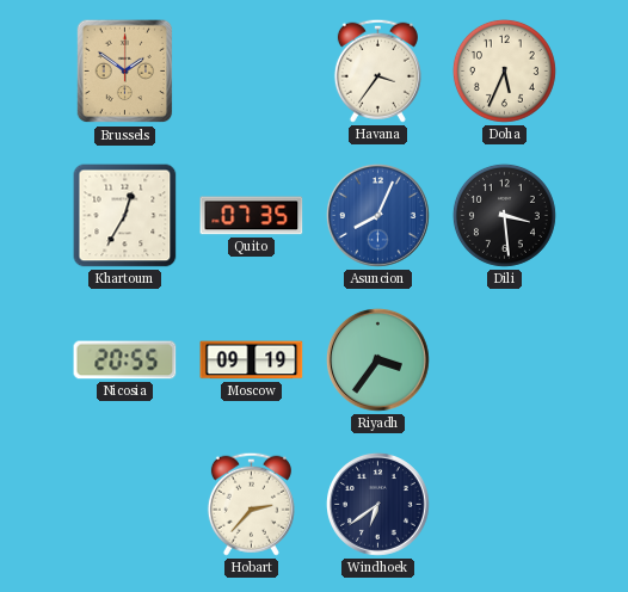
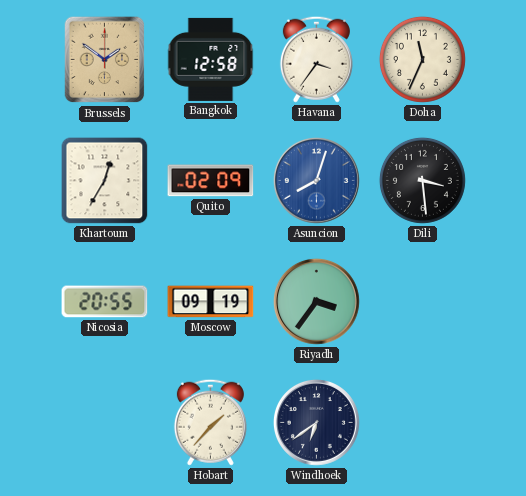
Bangkok: none -> 12:58
Doha: 5:34 -> 11:34
Quito: 07:35 -> 02:09
Asuncion: 8:04 -> 8:03
Hobart: 2:37 -> 1:37
